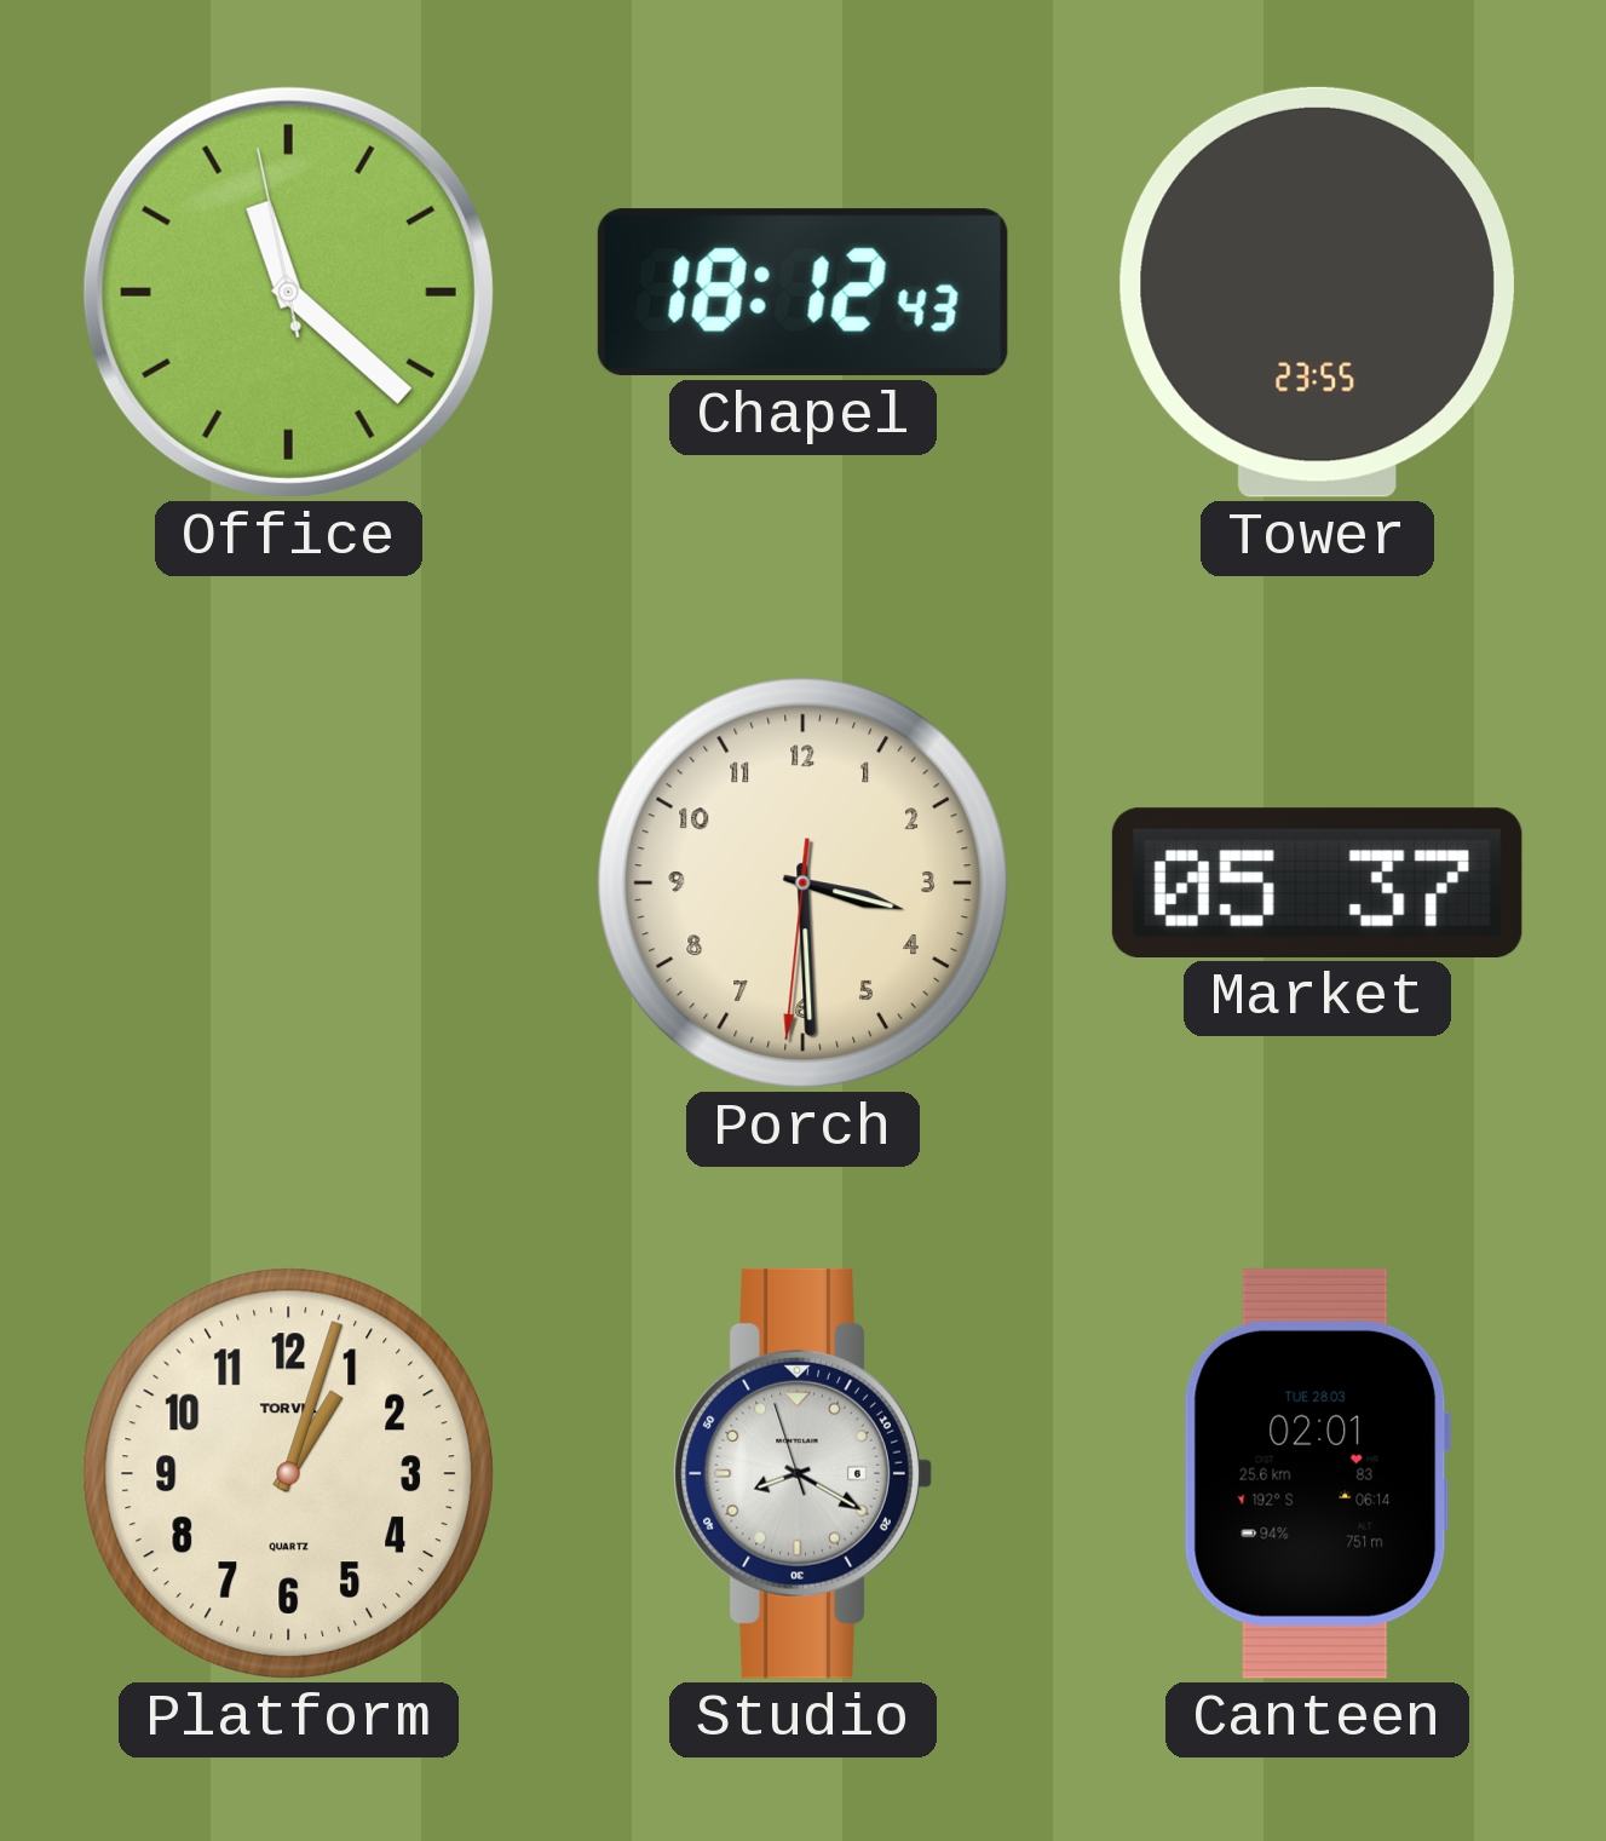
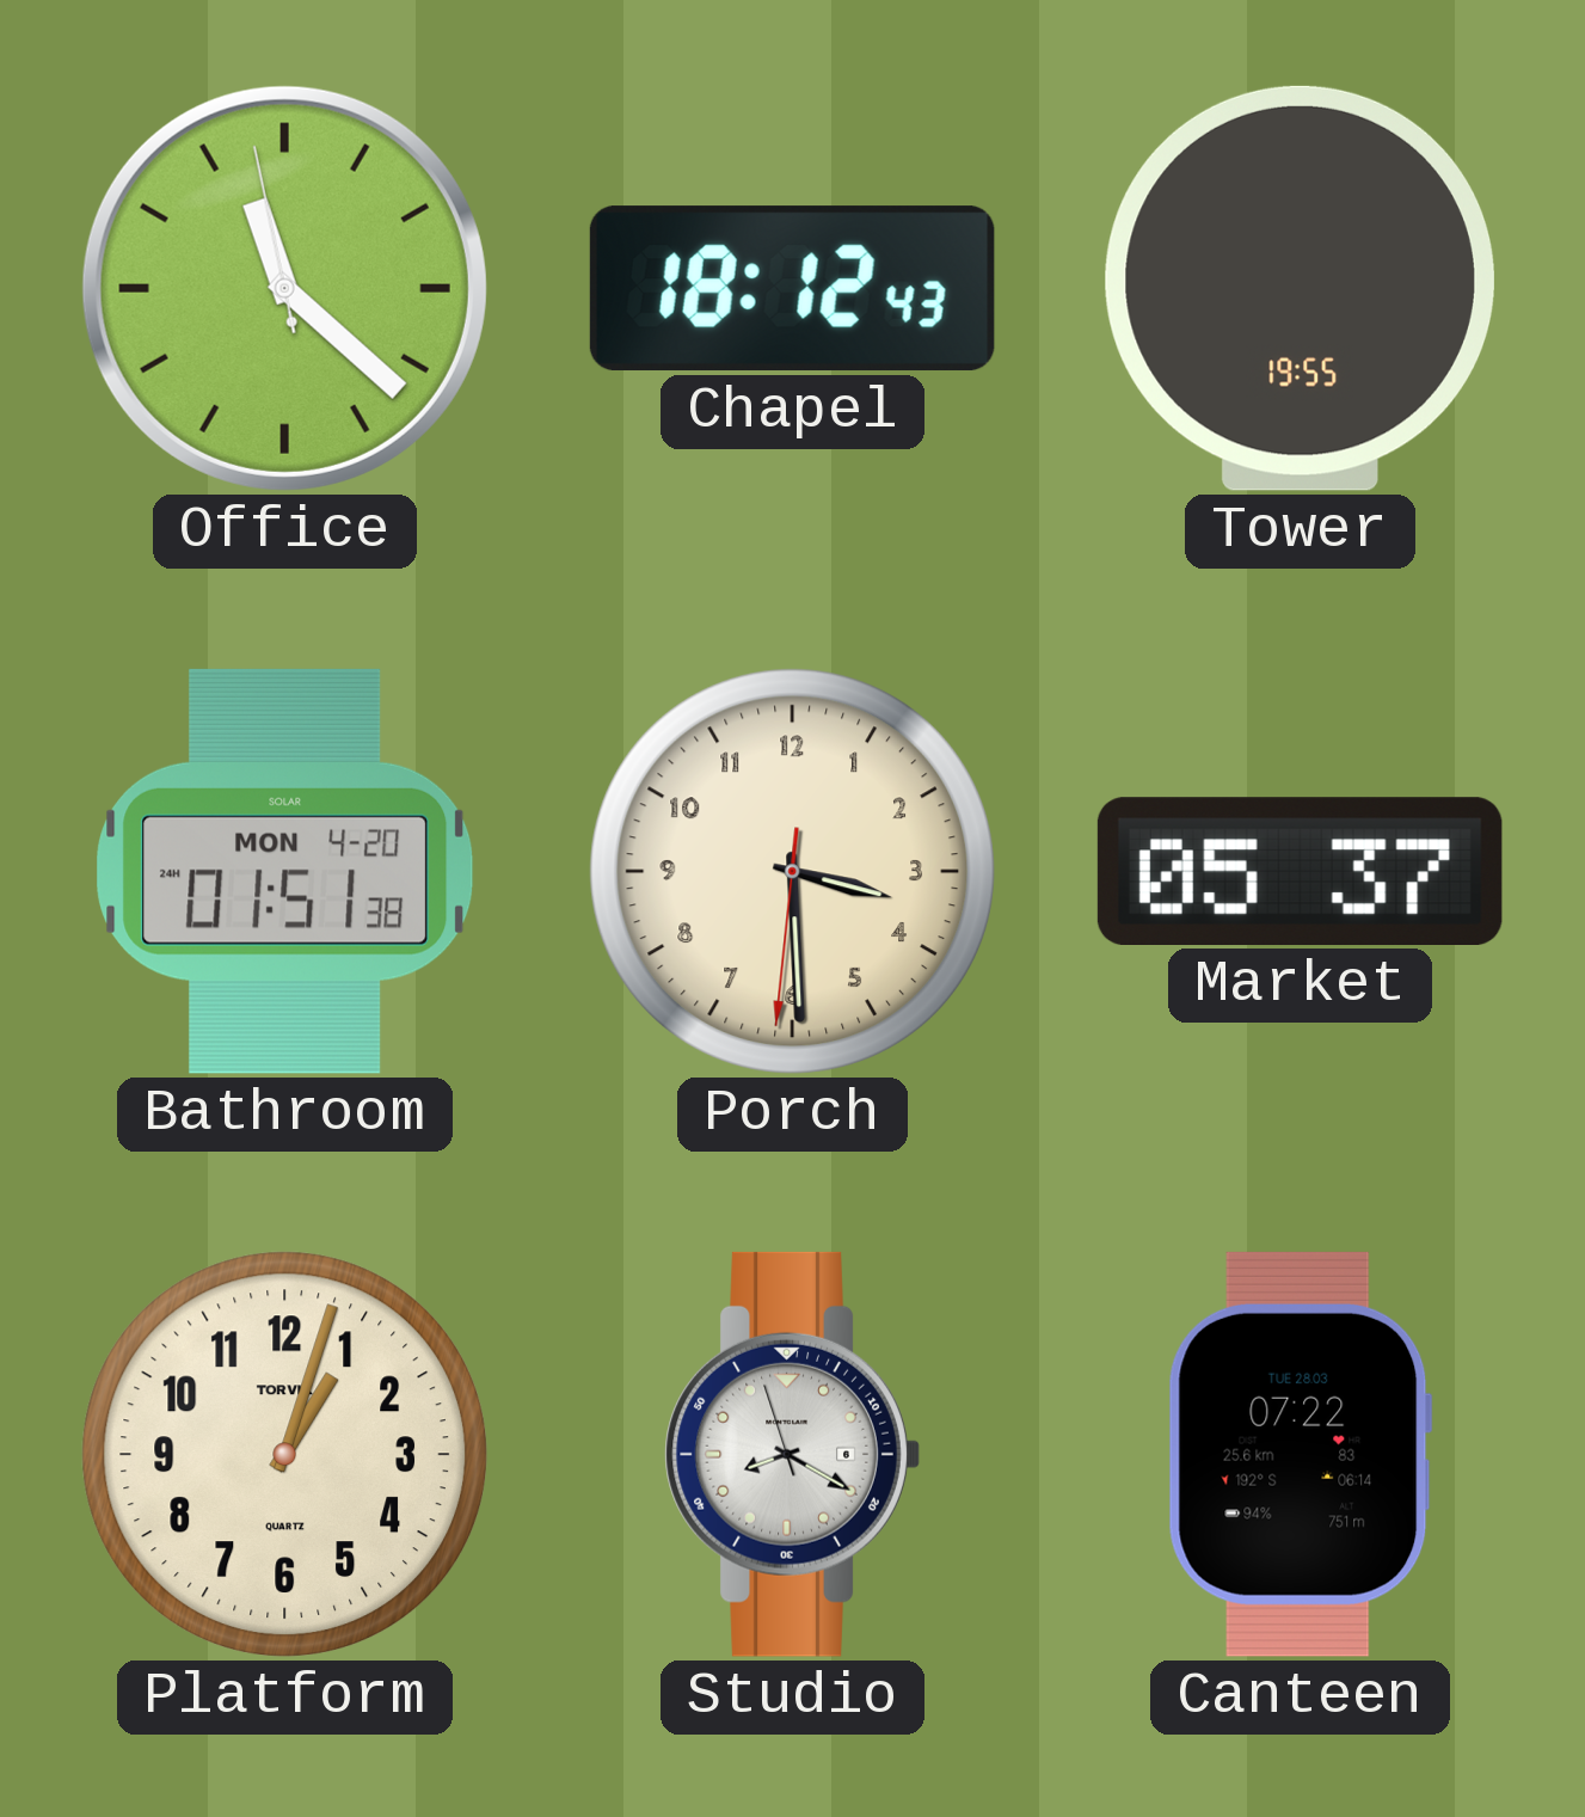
Tower: 23:55 -> 19:55
Bathroom: none -> 01:51
Canteen: 02:01 -> 07:22
